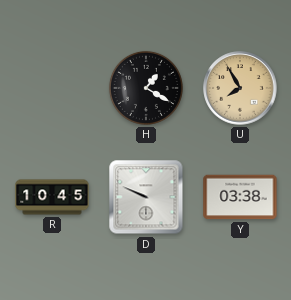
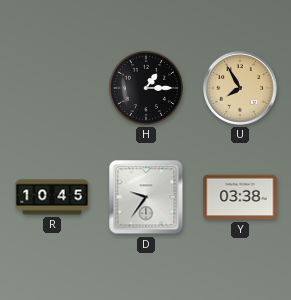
H: 1:20 -> 1:15
D: 9:49 -> 9:36
